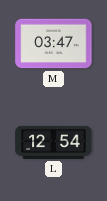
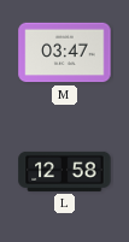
L: 12:54 -> 12:58
